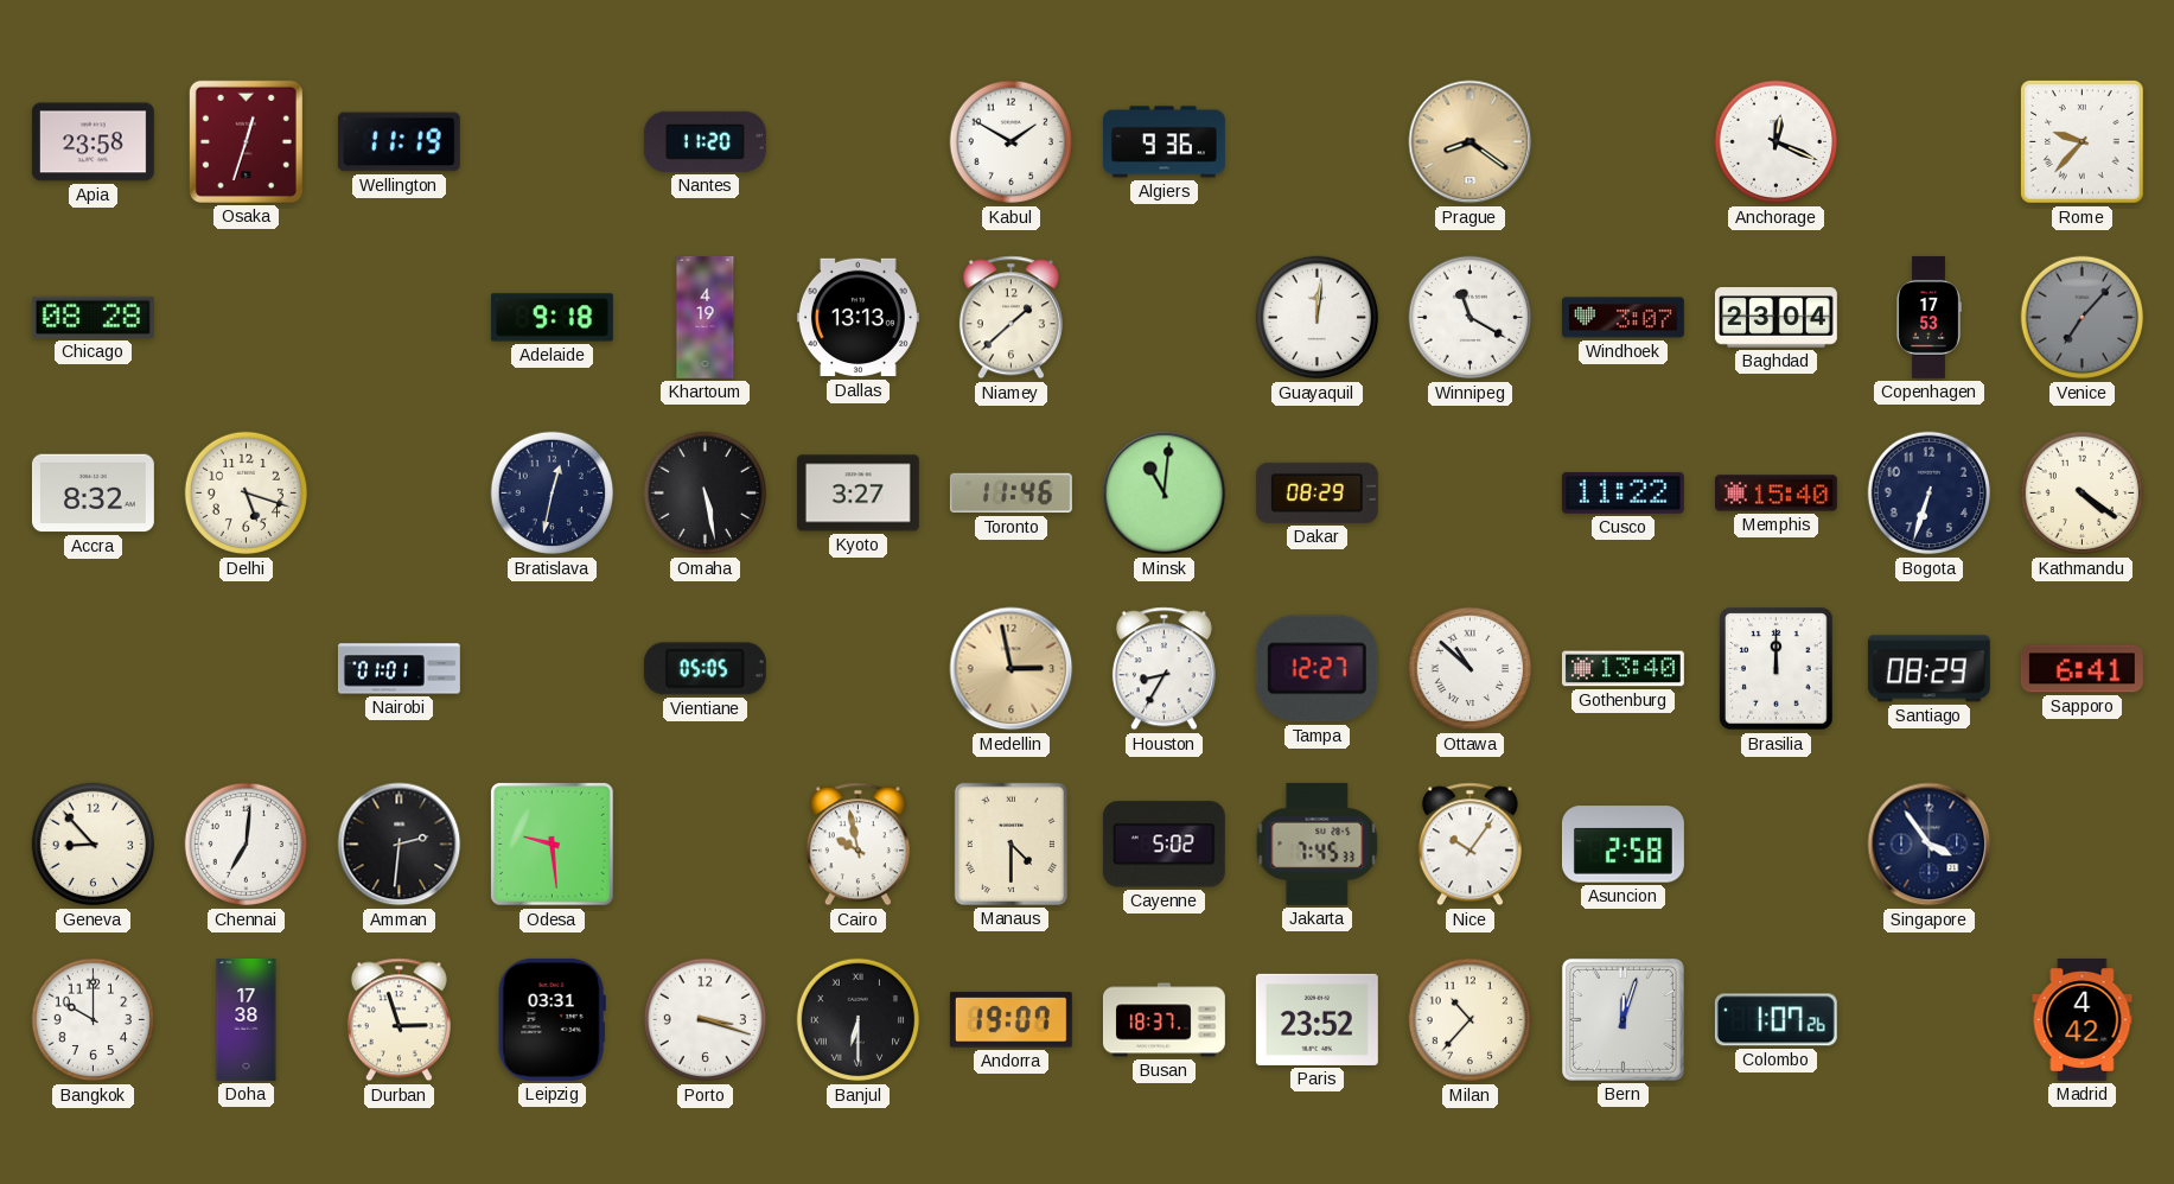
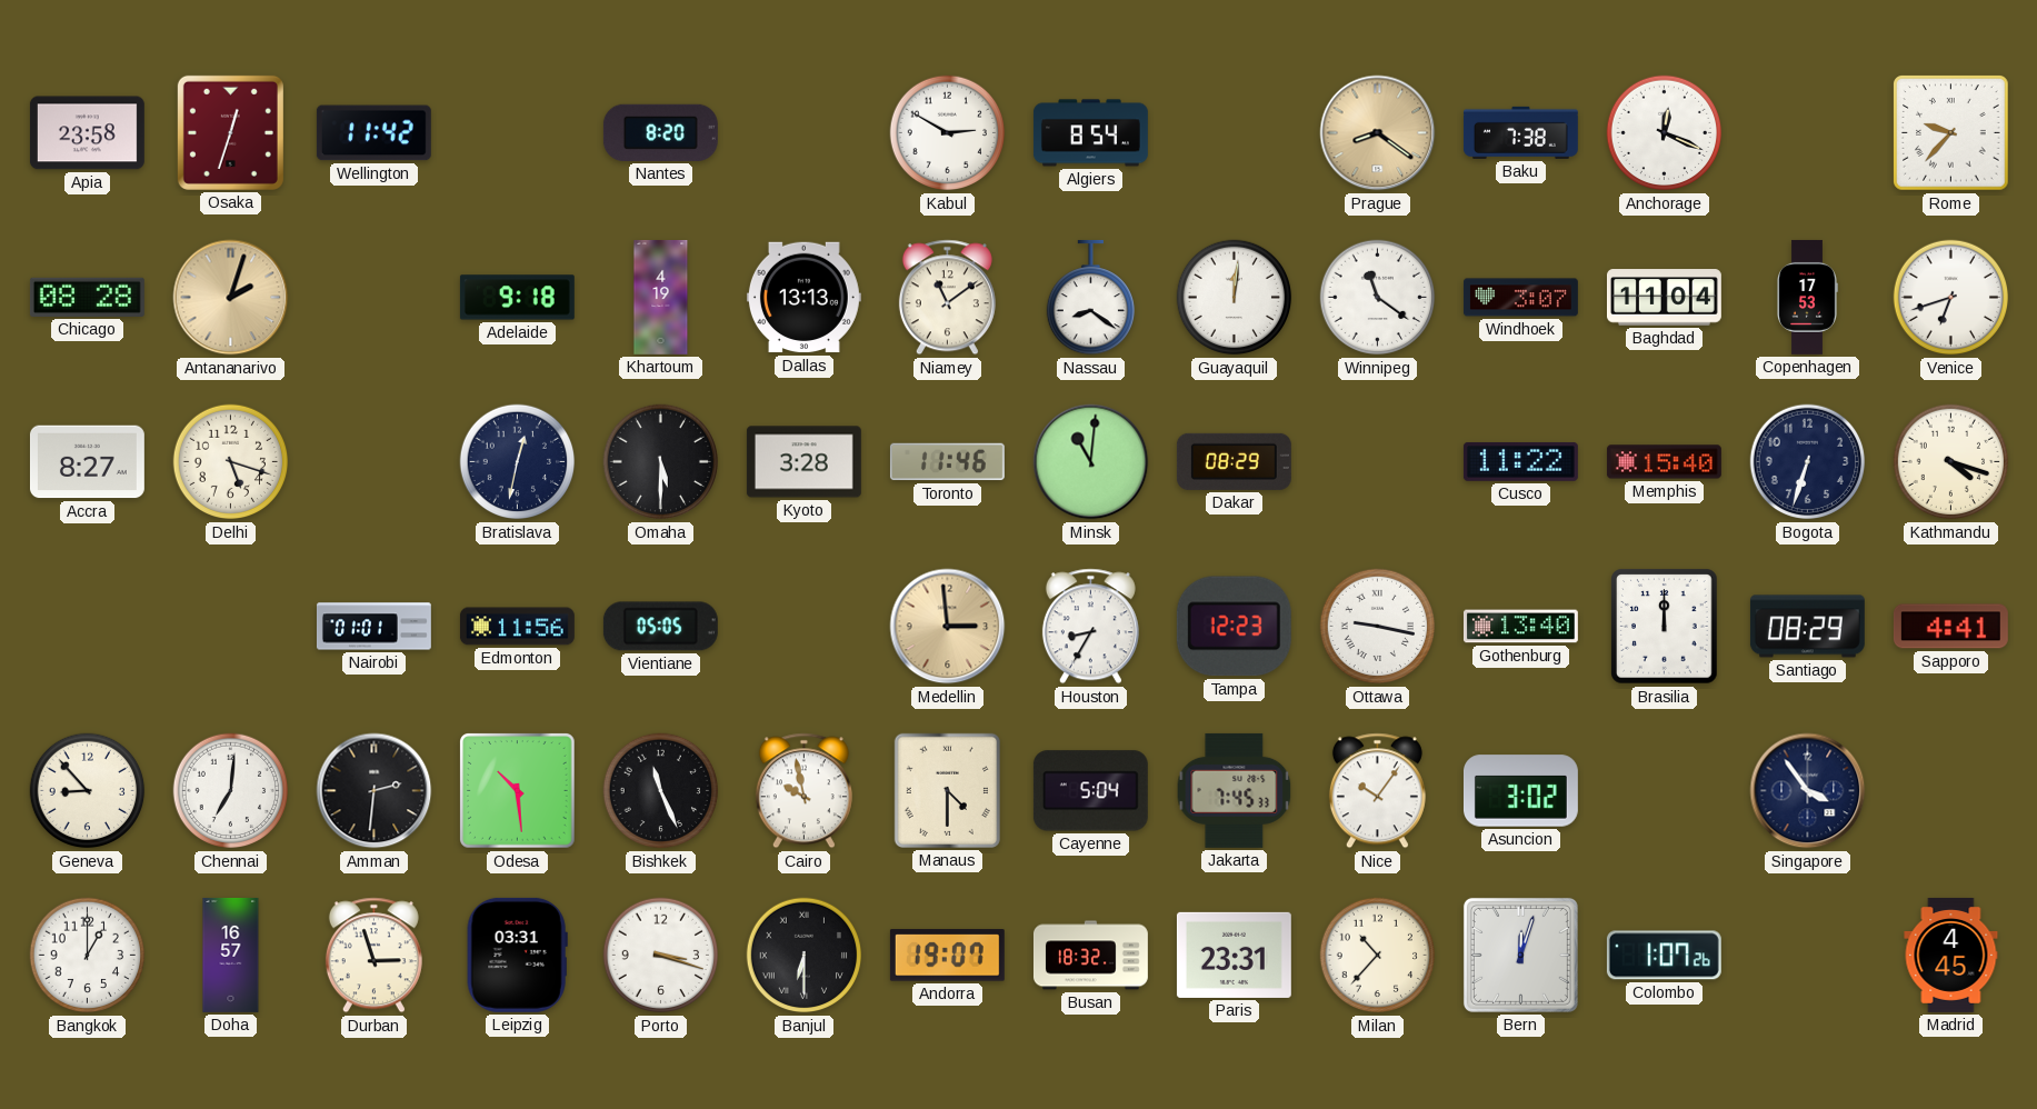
Wellington: 11:19 -> 11:42
Nantes: 11:20 -> 8:20
Kabul: 1:50 -> 2:50
Algiers: 9:36 -> 8:54
Baku: none -> 7:38
Antananarivo: none -> 2:03
Niamey: 1:38 -> 11:09
Nassau: none -> 8:21
Winnipeg: 11:20 -> 11:21
Baghdad: 23:04 -> 11:04
Venice: 7:07 -> 6:42
Venice dial: grey -> white
Accra: 8:32 -> 8:27
Omaha: 5:28 -> 5:30
Kyoto: 3:27 -> 3:28
Kathmandu: 4:21 -> 4:18
Edmonton: none -> 11:56
Medellin: 2:58 -> 2:59
Tampa: 12:27 -> 12:23
Ottawa: 10:52 -> 9:17
Sapporo: 6:41 -> 4:41
Odesa: 9:29 -> 10:29
Bishkek: none -> 11:26
Cayenne: 5:02 -> 5:04
Asuncion: 2:58 -> 3:02
Bangkok: 10:00 -> 1:00
Doha: 17:38 -> 16:57
Busan: 18:37 -> 18:32
Paris: 23:52 -> 23:31
Madrid: 4:42 -> 4:45
